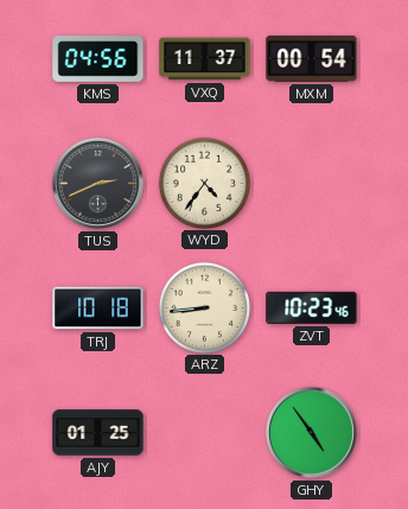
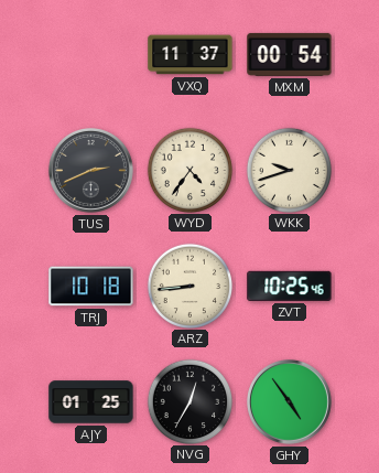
KMS: 04:56 -> none
WKK: none -> 9:42
ZVT: 10:23 -> 10:25
NVG: none -> 12:35
